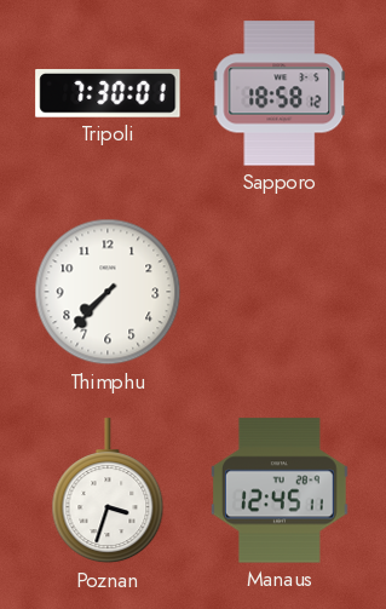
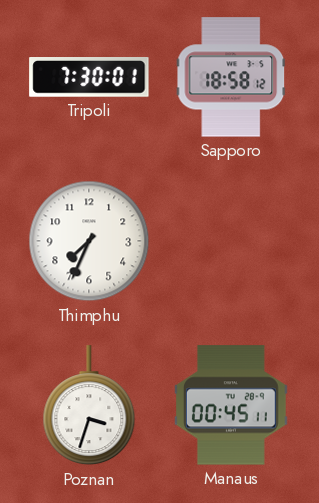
Thimphu: 7:37 -> 7:34
Manaus: 12:45 -> 00:45
